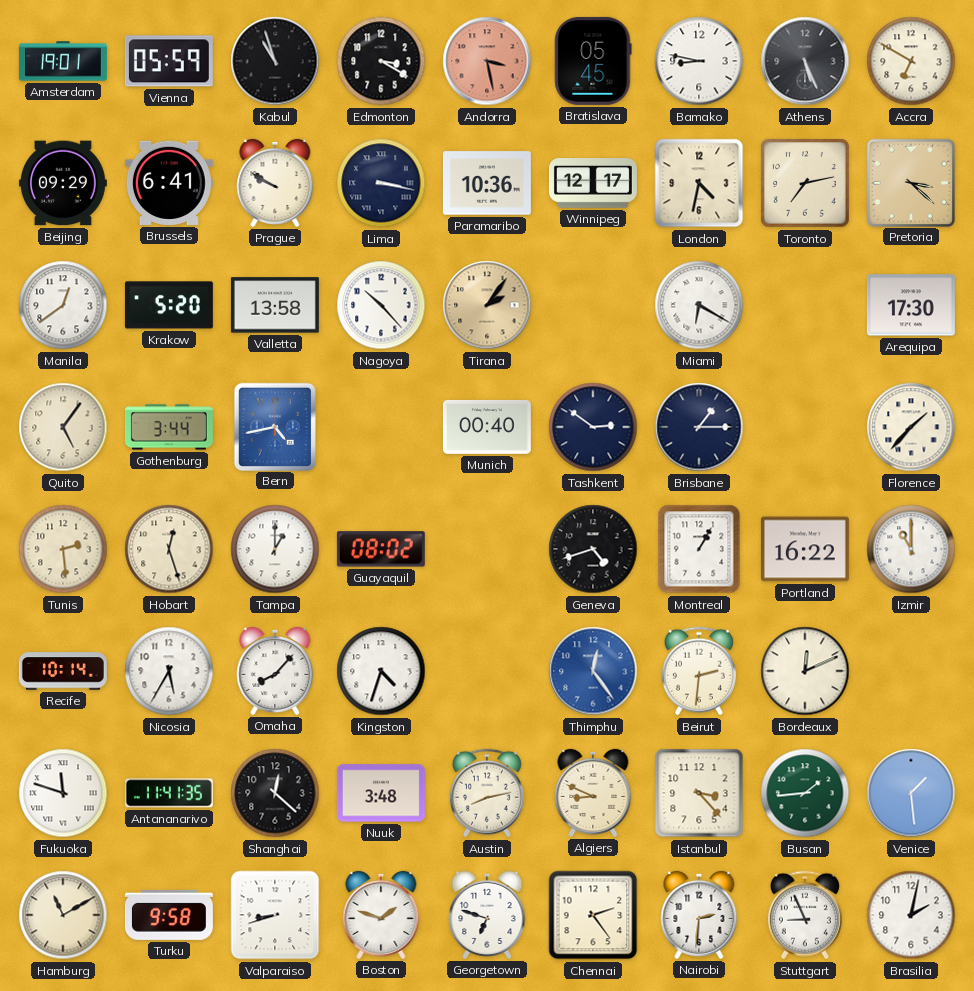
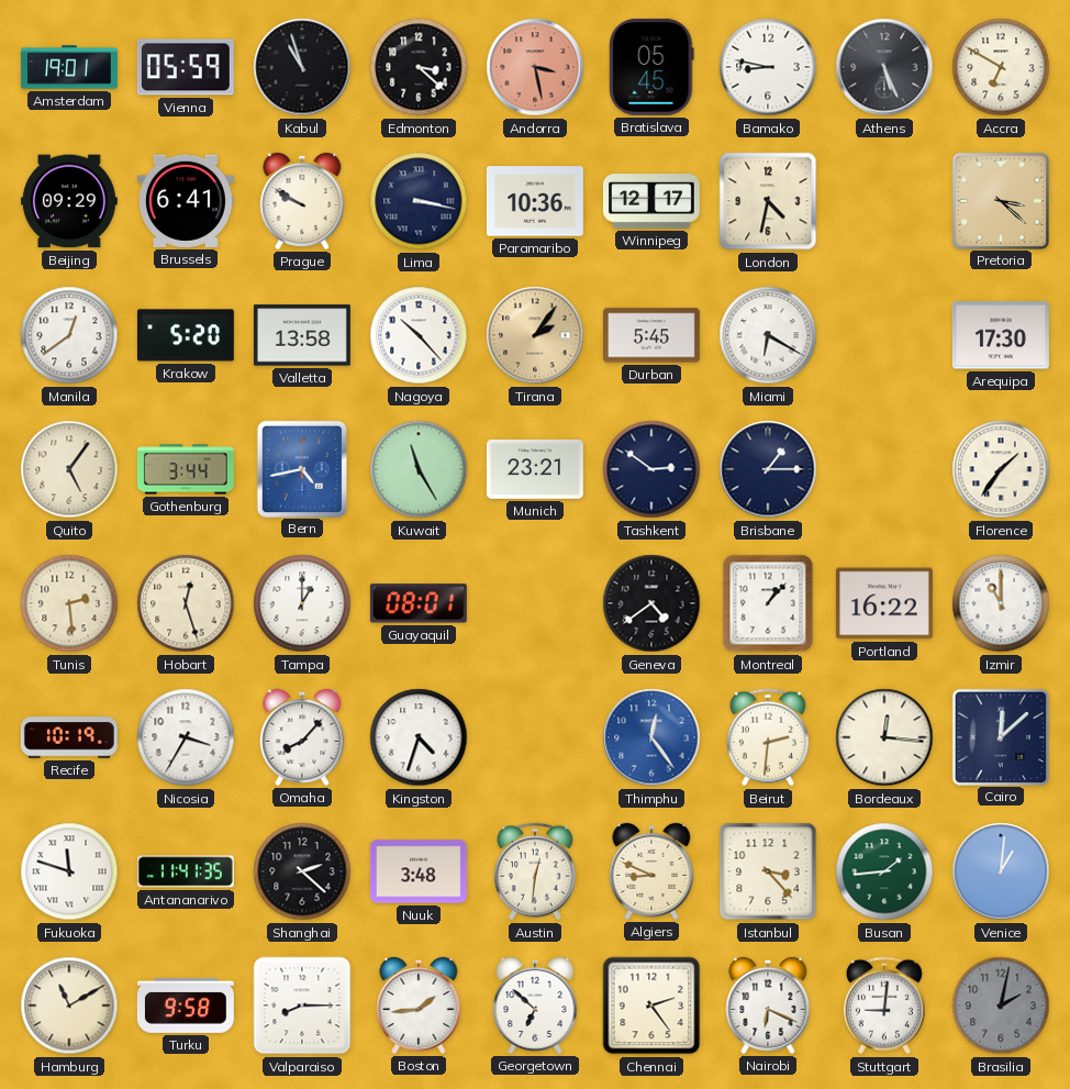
Edmonton: 3:20 -> 3:22
Toronto: 7:13 -> none
Durban: none -> 5:45
Kuwait: none -> 11:25
Munich: 00:40 -> 23:21
Florence: 1:37 -> 1:36
Guayaquil: 08:02 -> 08:01
Geneva: 4:42 -> 4:39
Montreal: 1:05 -> 1:07
Recife: 10:14 -> 10:19
Nicosia: 5:35 -> 3:35
Bordeaux: 12:11 -> 12:16
Cairo: none -> 12:08
Shanghai: 12:22 -> 2:22
Austin: 8:13 -> 12:31
Venice: 1:29 -> 1:01
Valparaiso: 8:42 -> 8:15
Boston: 1:48 -> 1:44
Georgetown: 6:48 -> 6:52
Nairobi: 2:31 -> 6:19
Stuttgart: 8:56 -> 9:01
Brasilia dial: white -> grey
